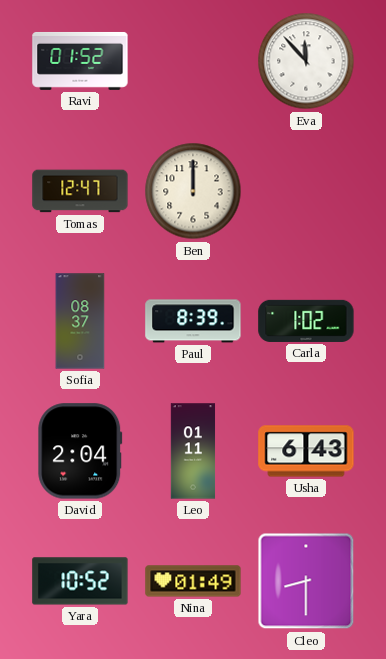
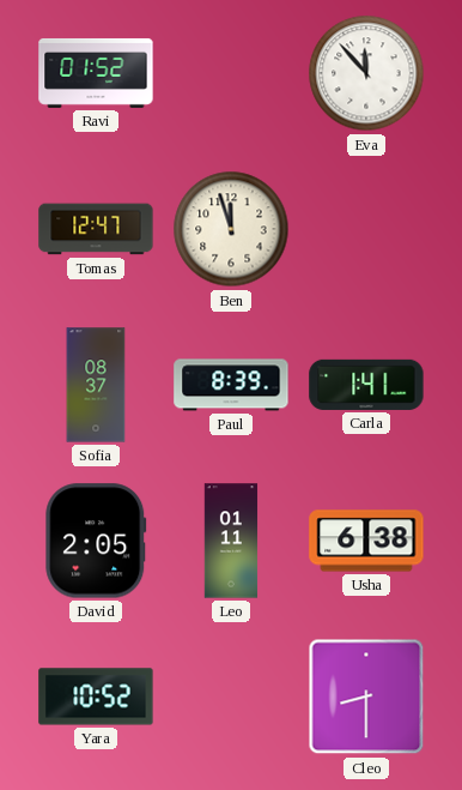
Ben: 12:00 -> 11:57
Carla: 1:02 -> 1:41
David: 2:04 -> 2:05
Usha: 6:43 -> 6:38
Nina: 01:49 -> none
